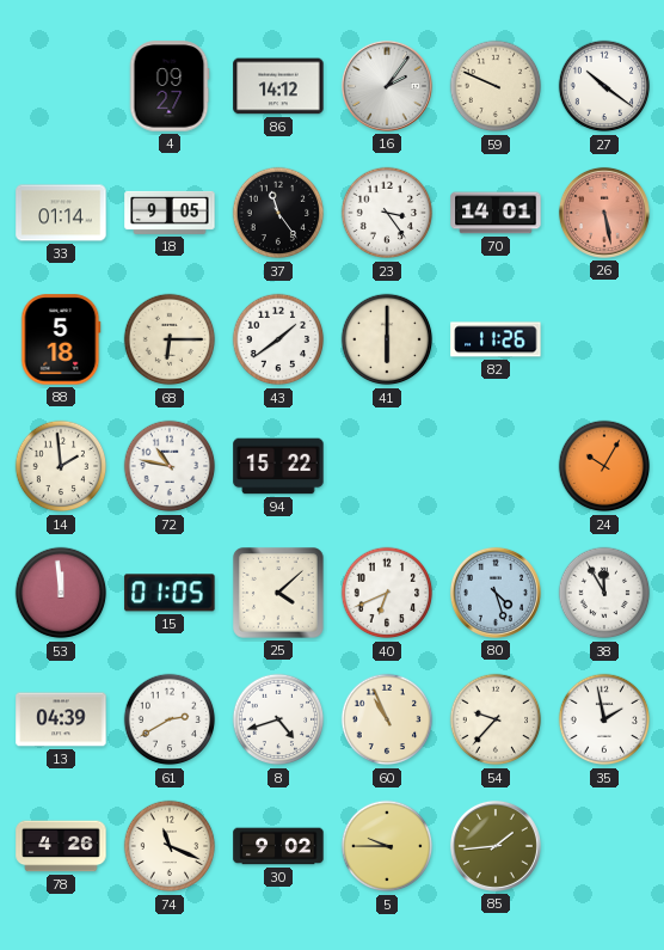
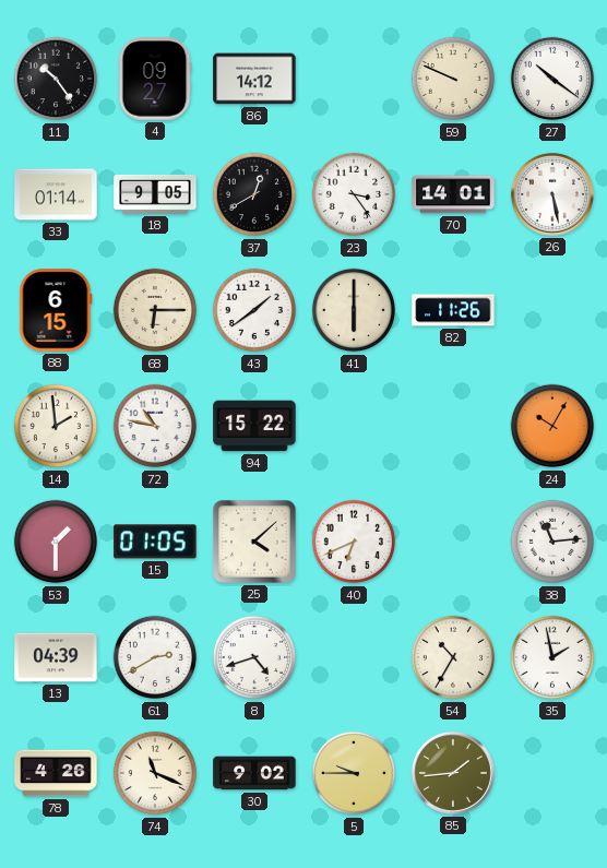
11: none -> 10:24
16: 2:06 -> none
37: 11:24 -> 12:40
26 dial: salmon -> white
88: 5:18 -> 6:15
53: 11:59 -> 1:30
80: 4:27 -> none
38: 11:55 -> 11:14
60: 10:56 -> none
54: 9:37 -> 10:35
